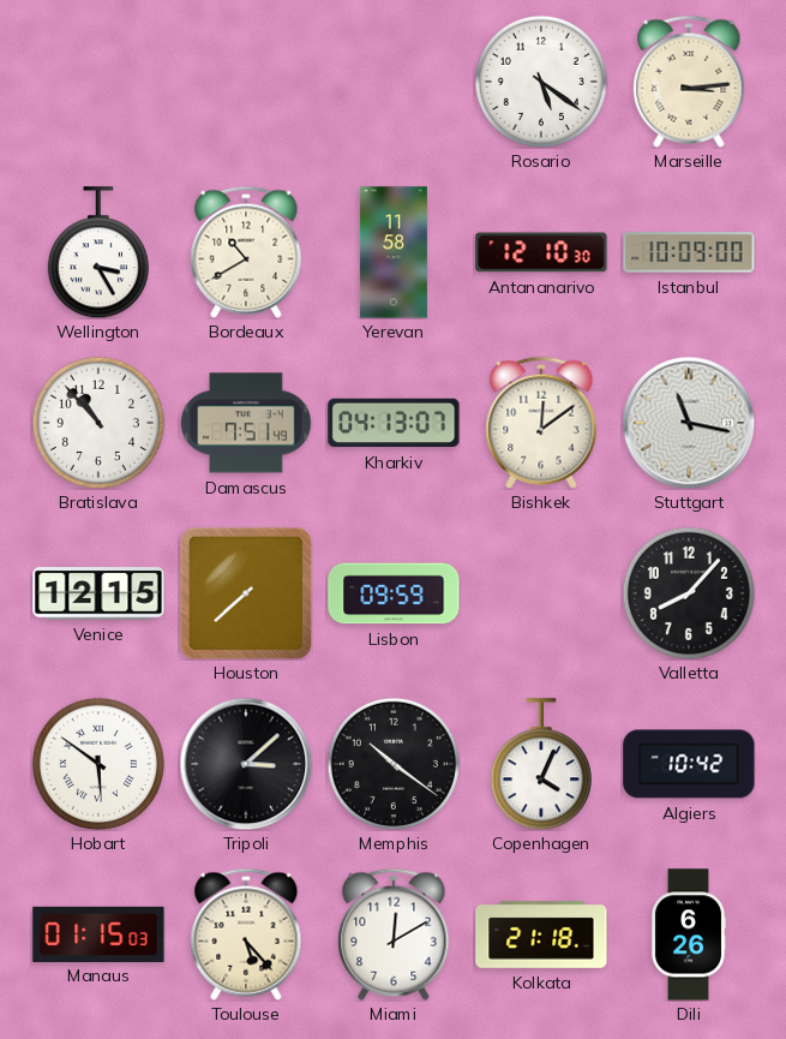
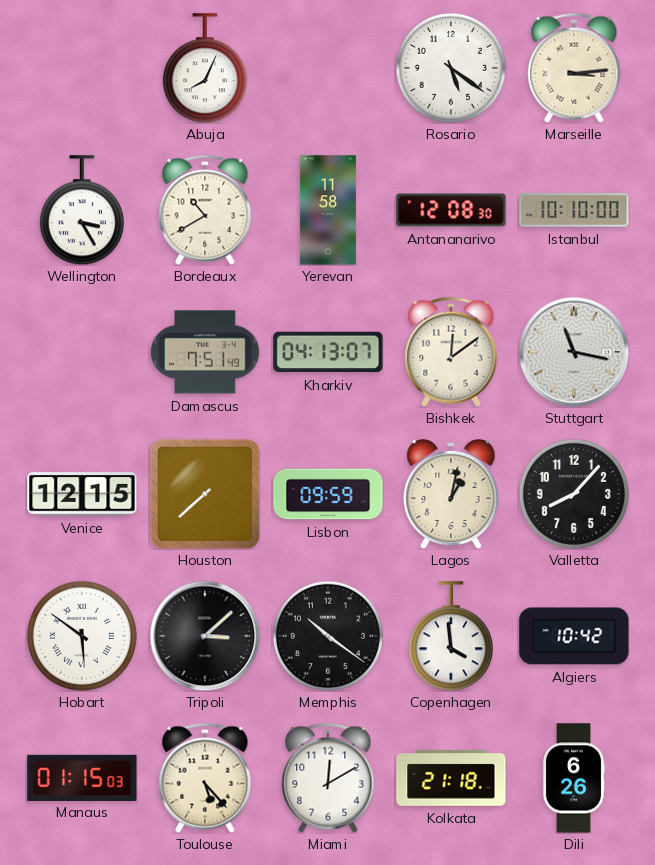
Abuja: none -> 8:04
Antananarivo: 12:10 -> 12:08
Istanbul: 10:09 -> 10:10
Bratislava: 10:53 -> none
Lagos: none -> 1:02
Copenhagen: 4:04 -> 3:59
